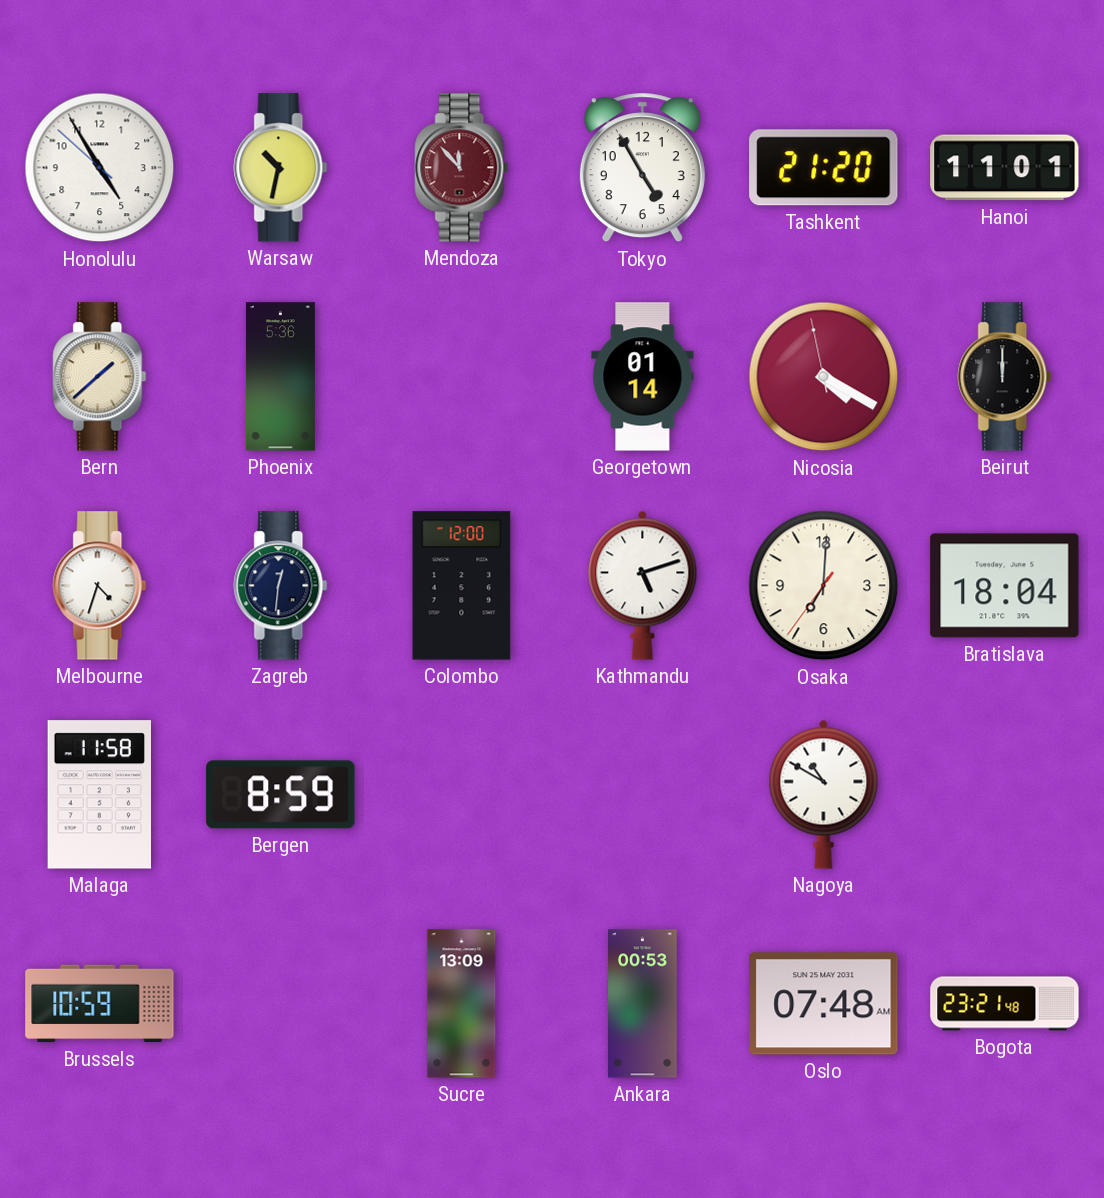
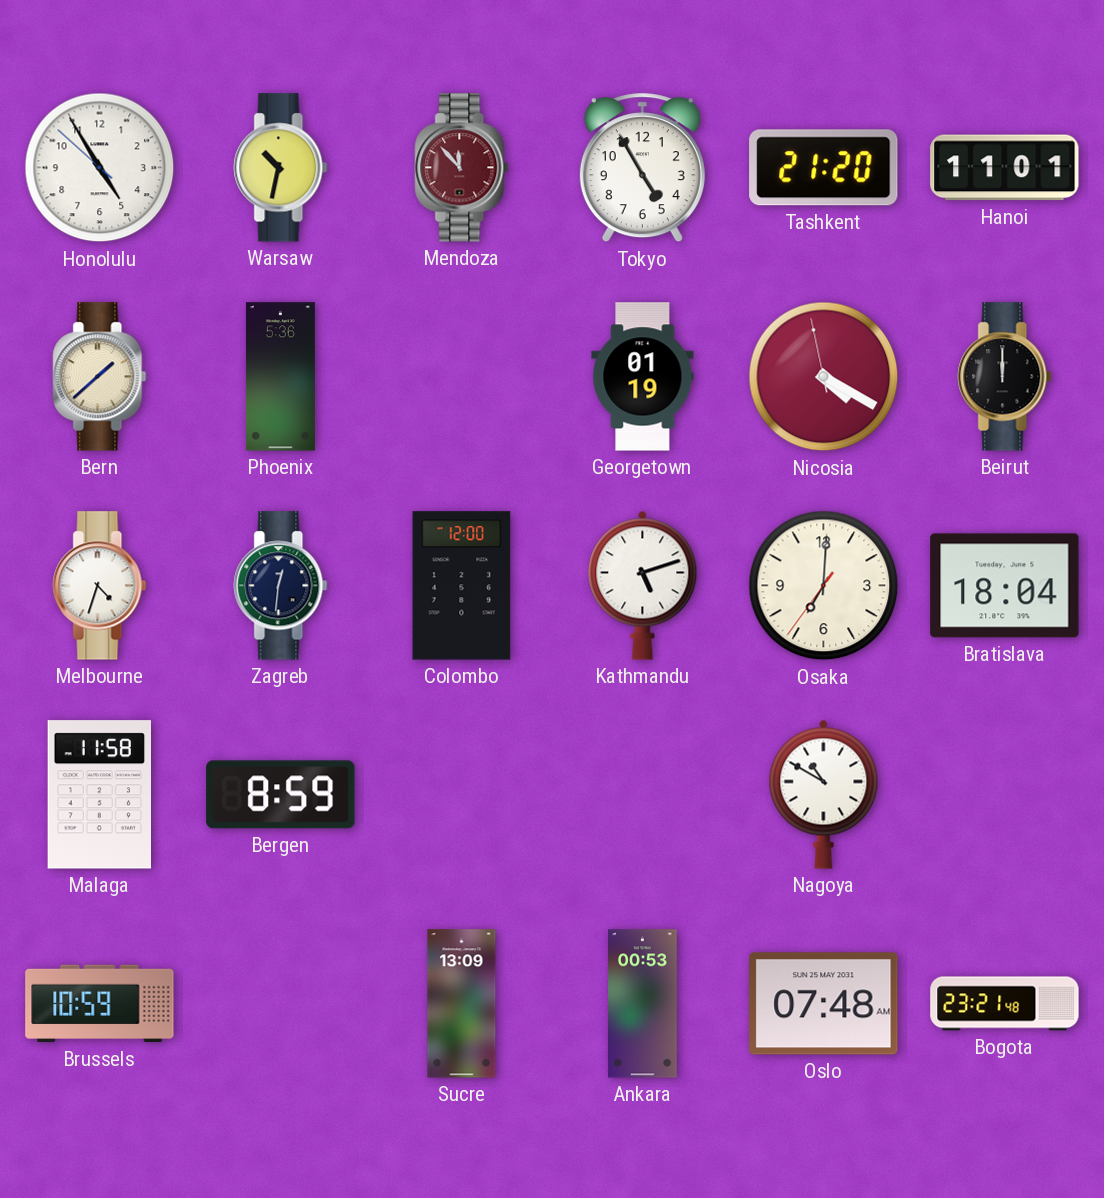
Georgetown: 01:14 -> 01:19
